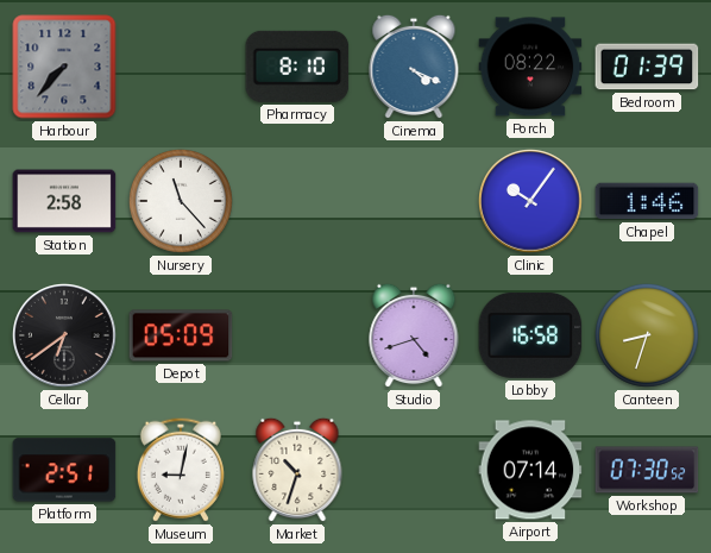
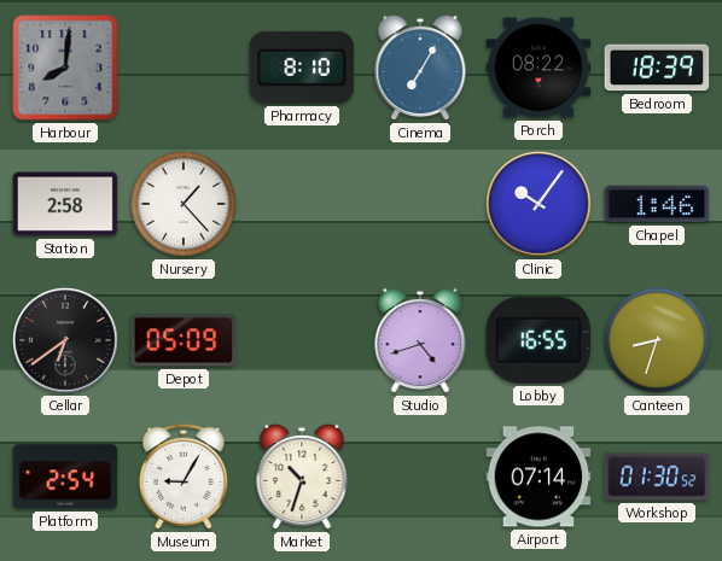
Harbour: 7:37 -> 8:01
Cinema: 4:19 -> 7:05
Bedroom: 01:39 -> 18:39
Nursery: 11:23 -> 1:23
Lobby: 16:58 -> 16:55
Platform: 2:51 -> 2:54
Museum: 9:02 -> 9:05
Workshop: 07:30 -> 01:30
